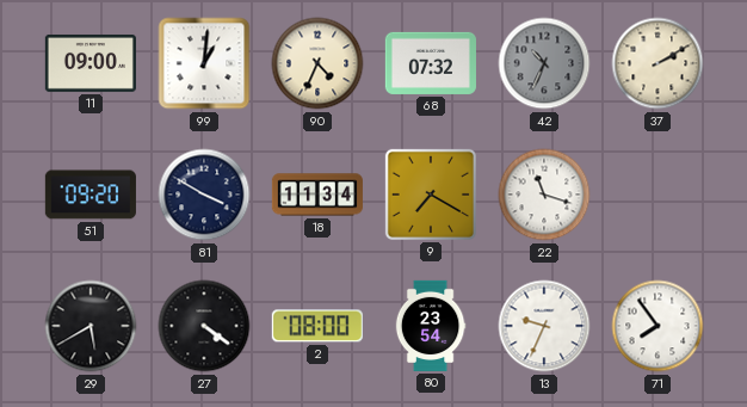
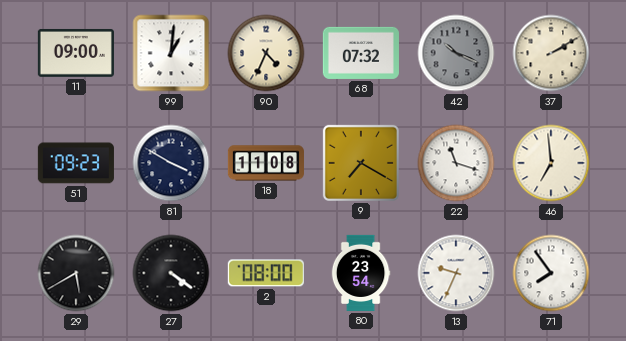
42: 10:34 -> 10:19
51: 09:20 -> 09:23
18: 11:34 -> 11:08
46: none -> 6:59
